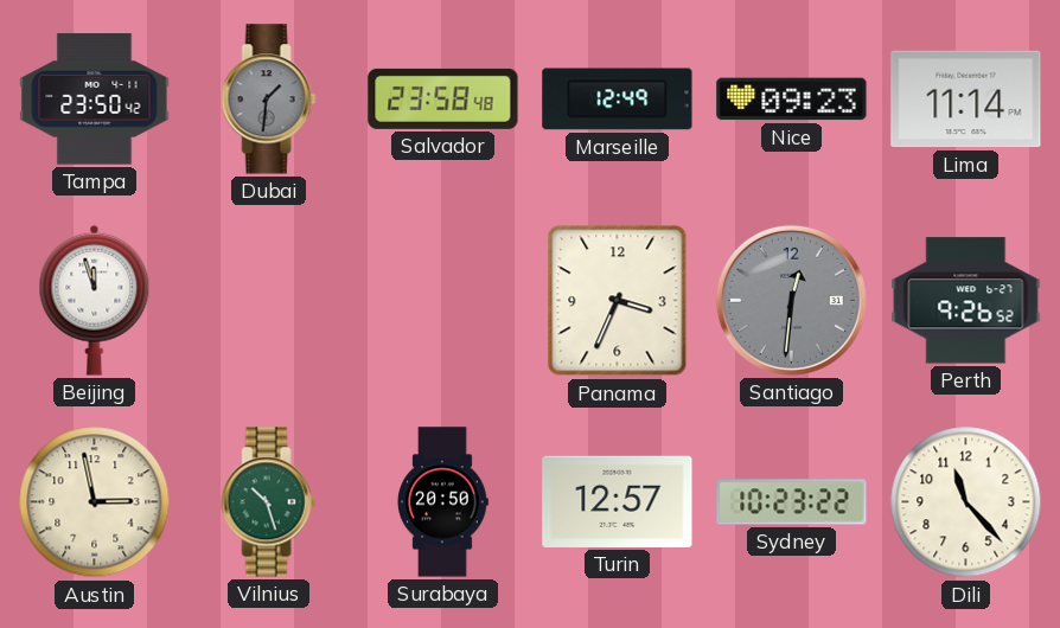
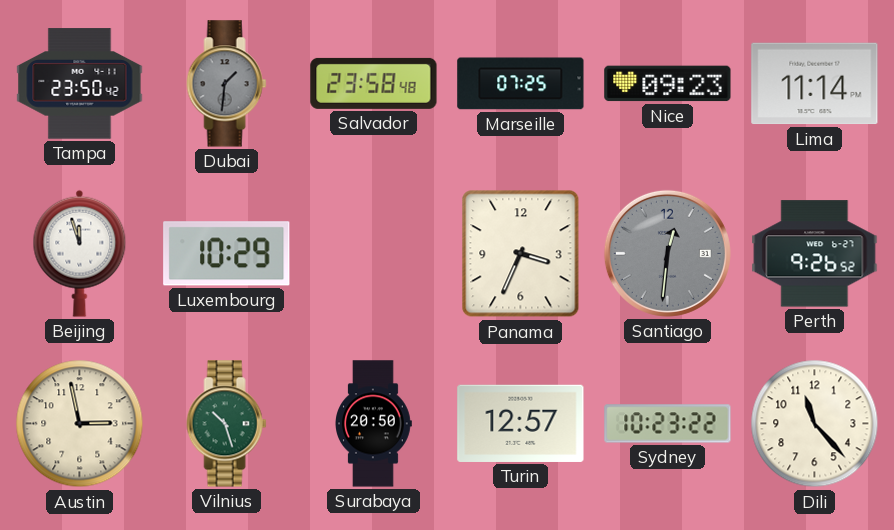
Marseille: 12:49 -> 07:25
Luxembourg: none -> 10:29
